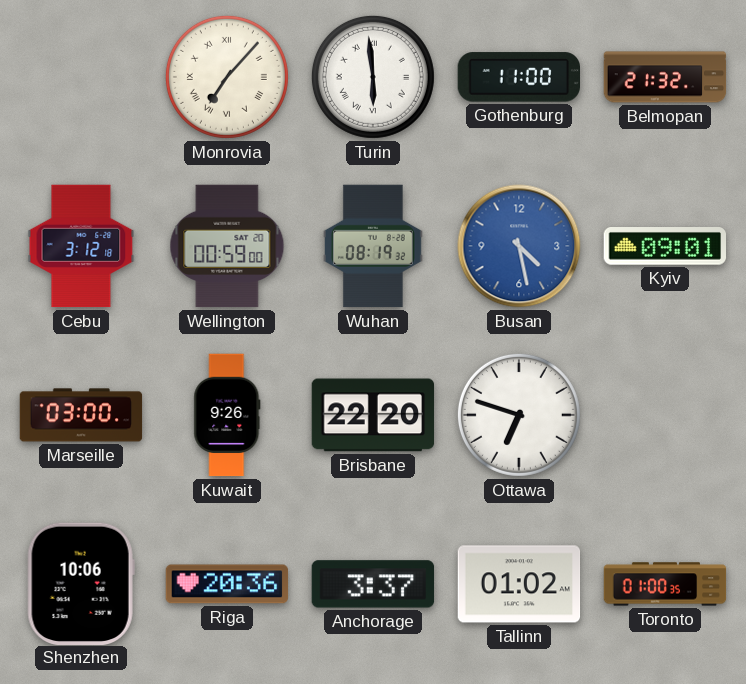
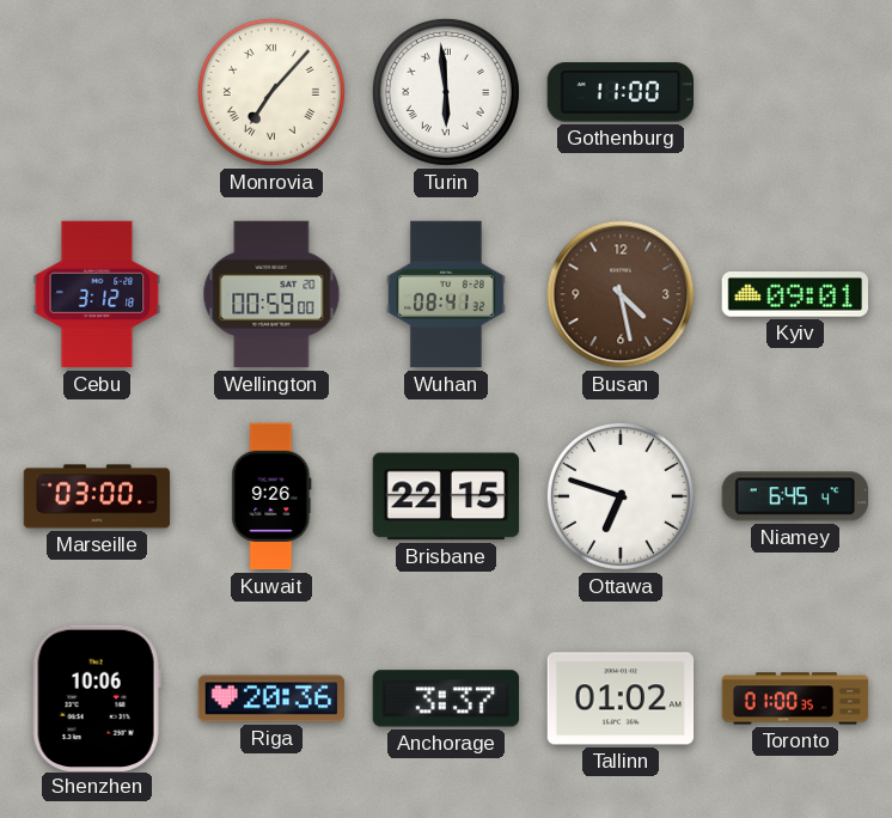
Belmopan: 21:32 -> none
Wuhan: 08:19 -> 08:41
Busan dial: blue -> brown
Brisbane: 22:20 -> 22:15
Niamey: none -> 6:45
